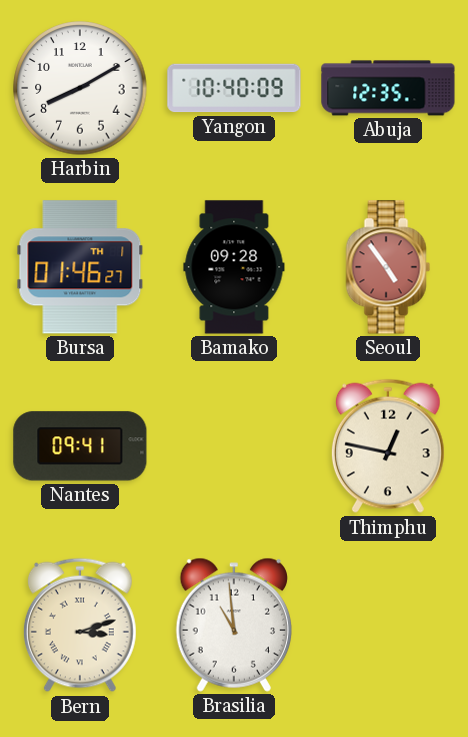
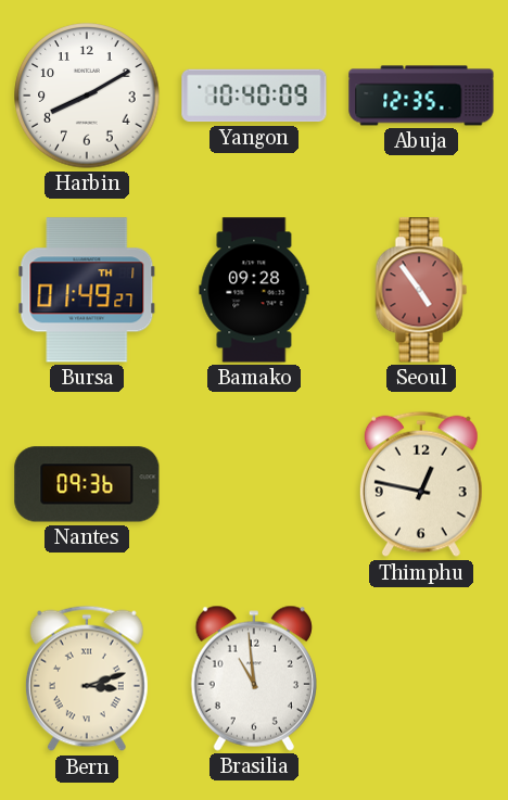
Bursa: 01:46 -> 01:49
Nantes: 09:41 -> 09:36
